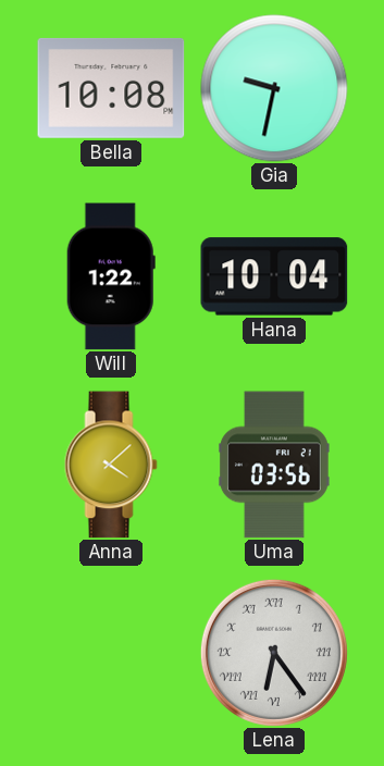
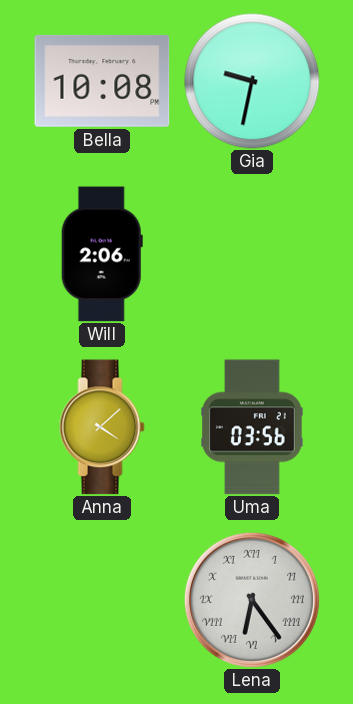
Will: 1:22 -> 2:06
Hana: 10:04 -> none
